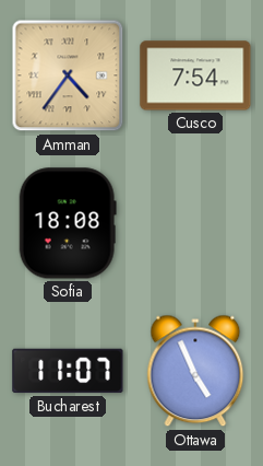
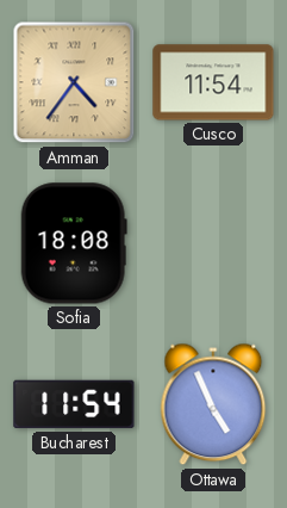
Cusco: 7:54 -> 11:54
Bucharest: 11:07 -> 11:54
